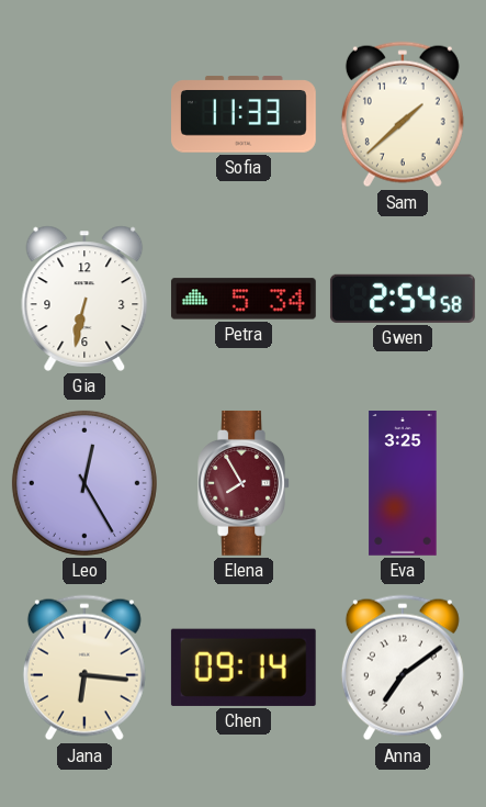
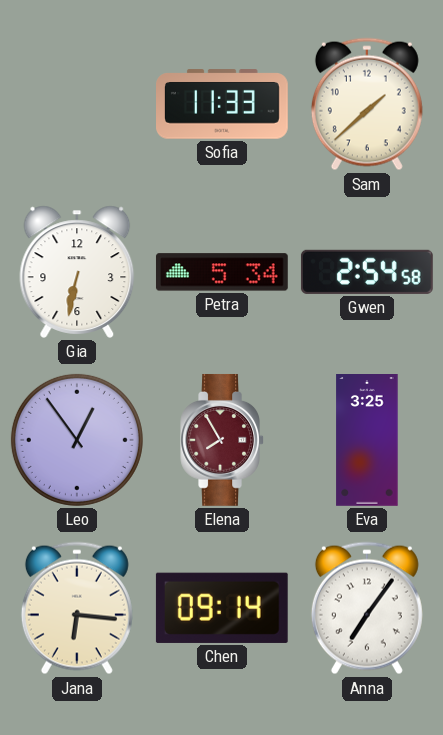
Leo: 12:25 -> 12:54
Anna: 7:09 -> 7:06
